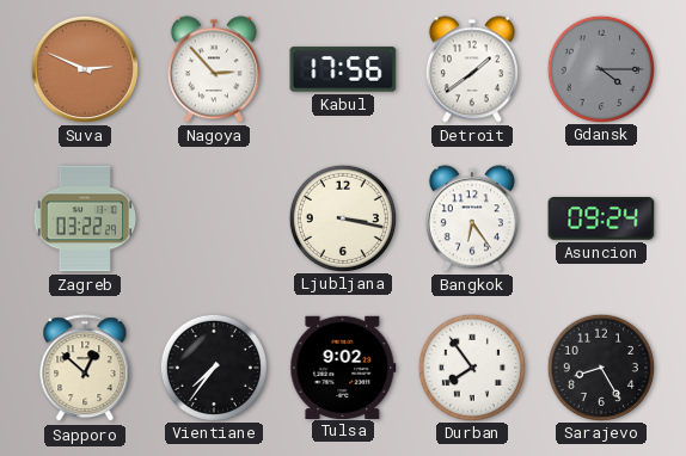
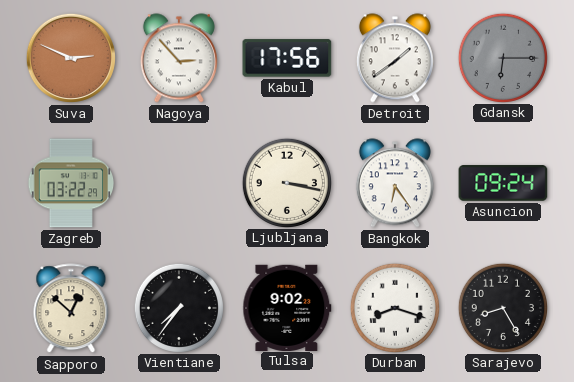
Gdansk: 4:15 -> 6:15
Durban: 7:54 -> 8:18
